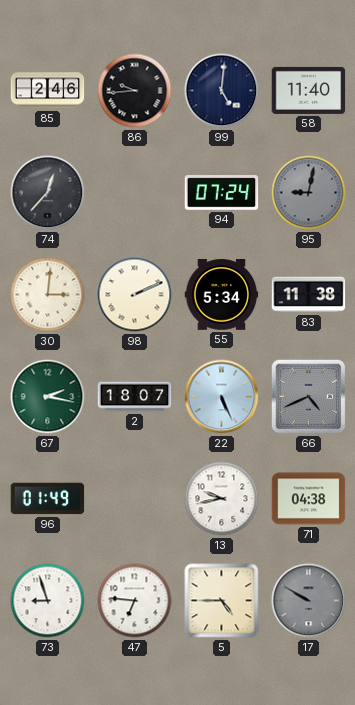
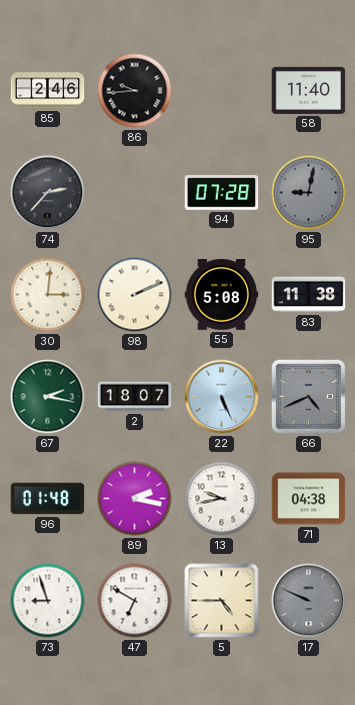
99: 5:01 -> none
74: 12:37 -> 2:37
94: 07:24 -> 07:28
55: 5:34 -> 5:08
96: 01:49 -> 01:48
89: none -> 2:17
47: 6:46 -> 6:50
17: 9:50 -> 9:49
